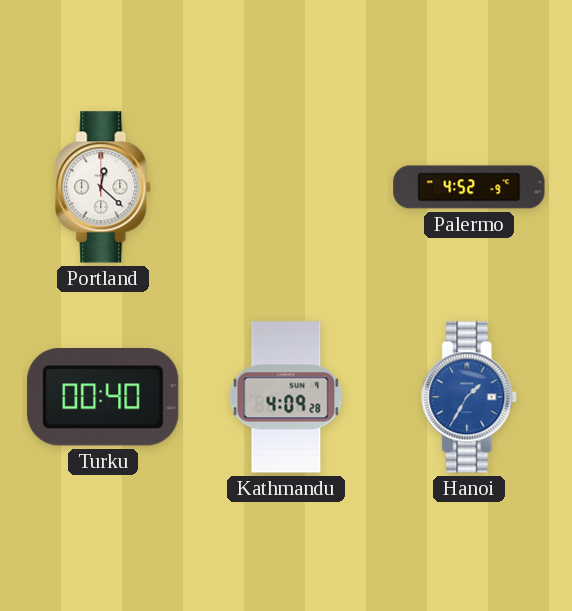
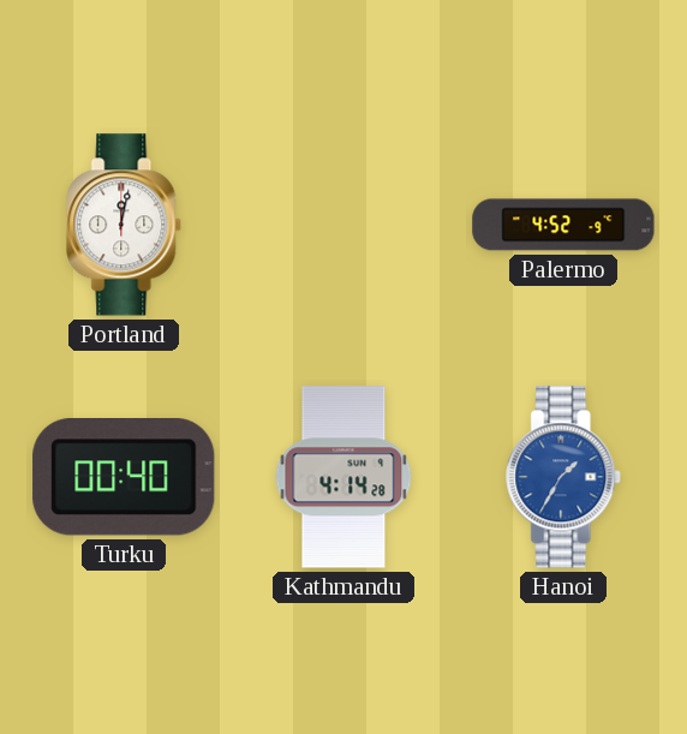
Portland: 12:22 -> 12:02
Kathmandu: 4:09 -> 4:14
